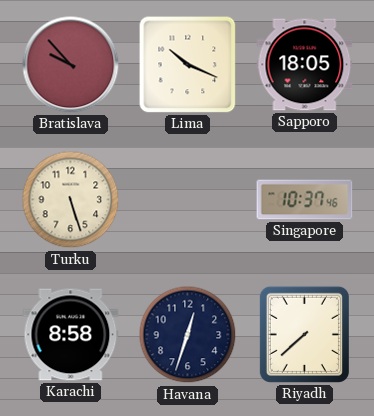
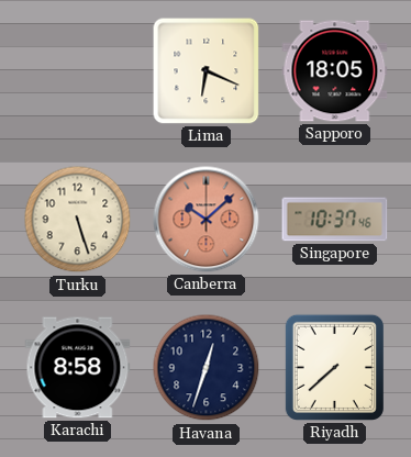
Bratislava: 9:53 -> none
Lima: 10:19 -> 6:19
Canberra: none -> 10:08
